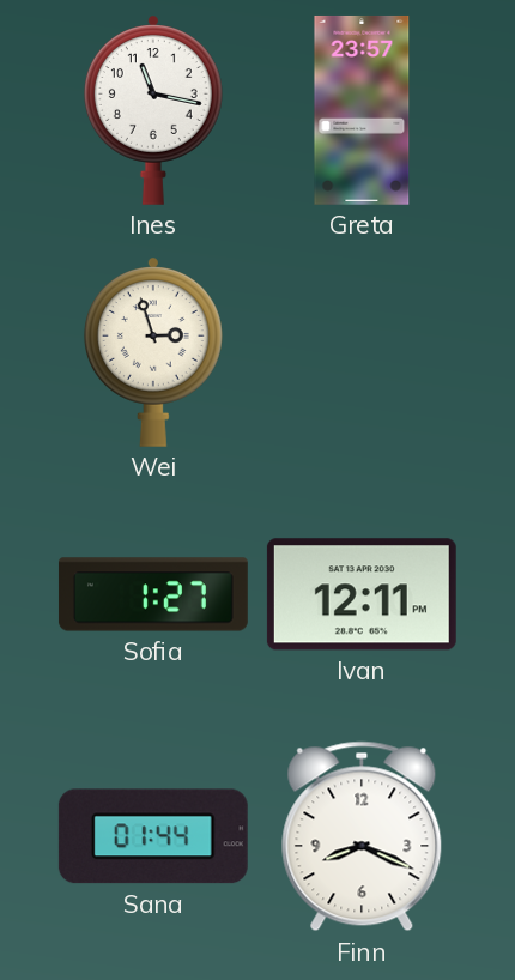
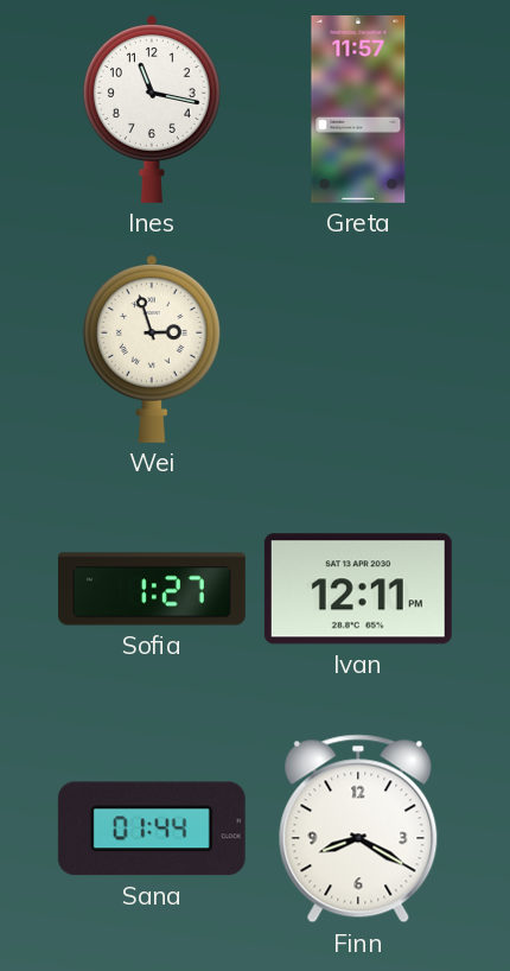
Greta: 23:57 -> 11:57
Finn: 8:19 -> 8:20
